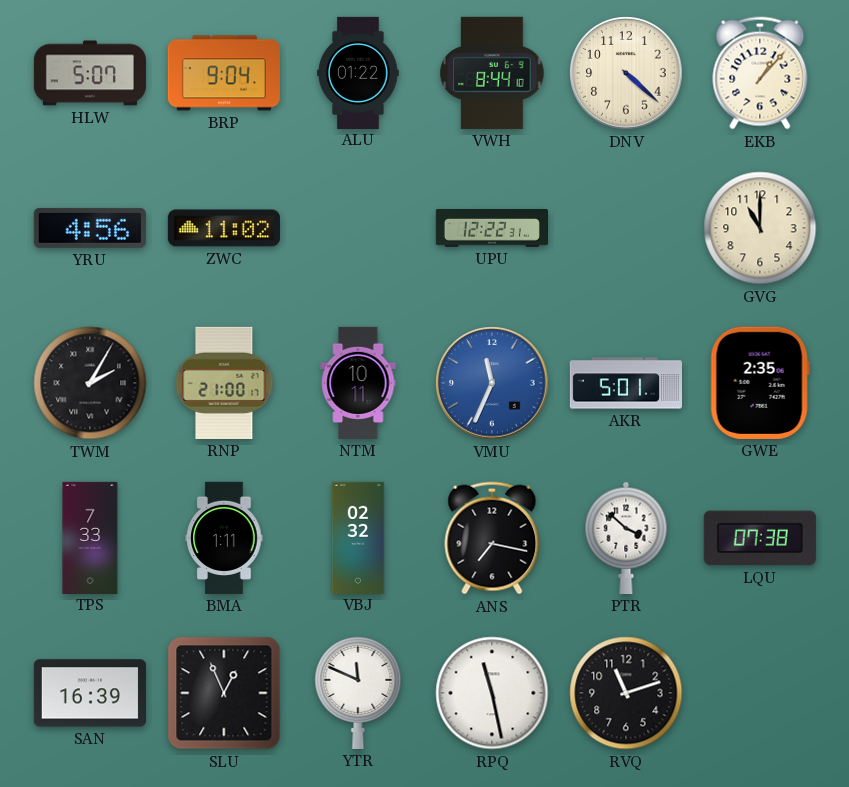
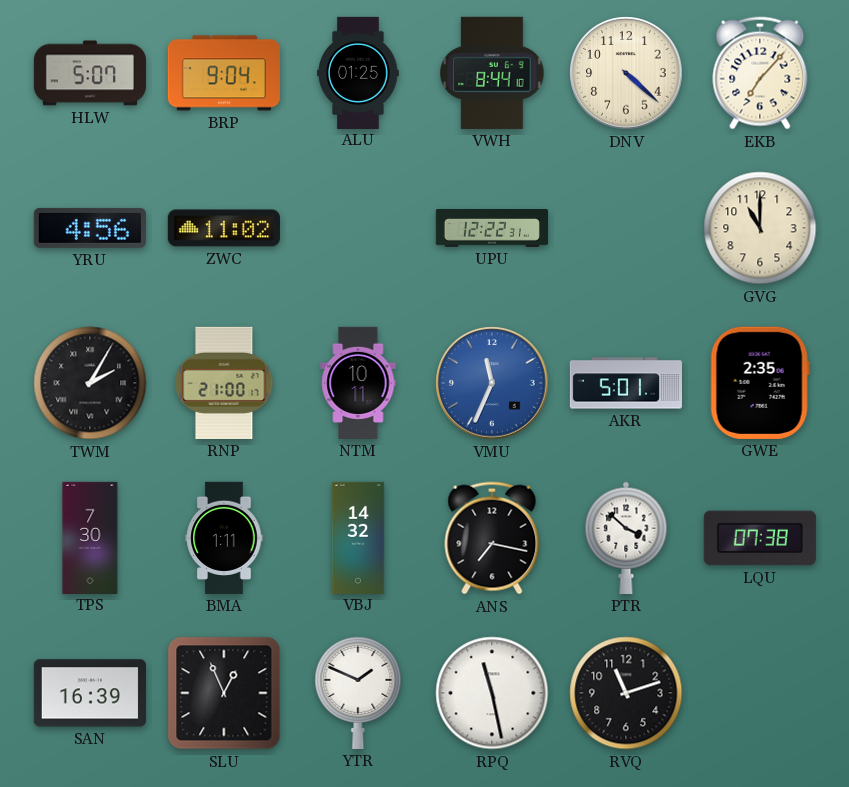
ALU: 01:22 -> 01:25
EKB: 1:07 -> 7:07
TPS: 7:33 -> 7:30
VBJ: 02:32 -> 14:32
YTR: 11:49 -> 1:49
